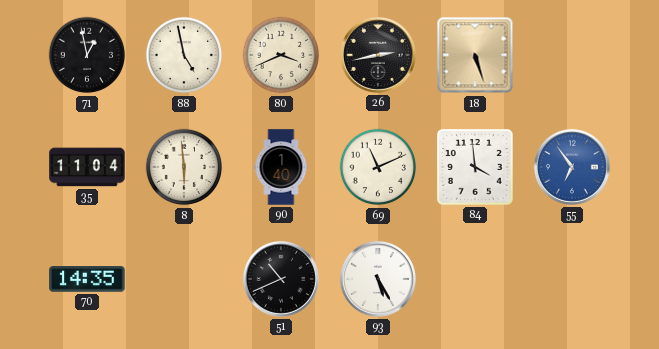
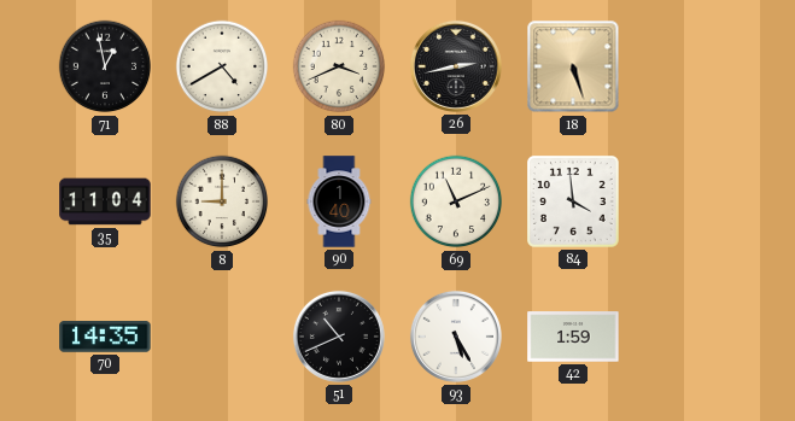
88: 4:58 -> 4:40
8: 5:59 -> 9:00
55: 6:54 -> none
42: none -> 1:59
